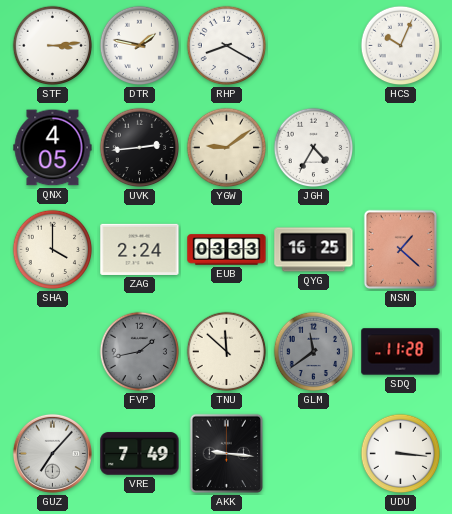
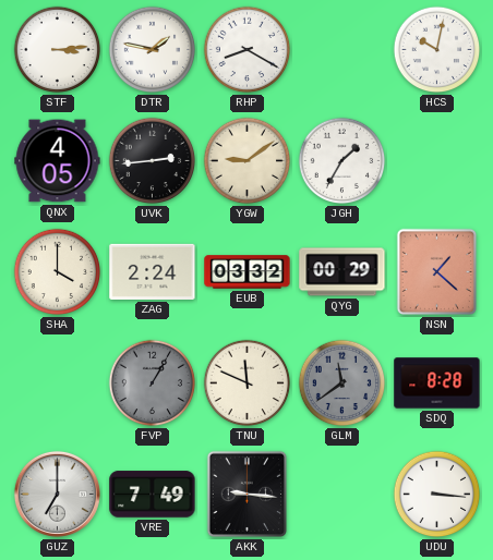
HCS: 10:04 -> 10:02
JGH: 4:35 -> 1:35
EUB: 03:33 -> 03:32
QYG: 16:25 -> 00:29
FVP: 1:43 -> 1:05
TNU: 11:52 -> 11:49
SDQ: 11:28 -> 8:28
GUZ: 7:07 -> 7:00
